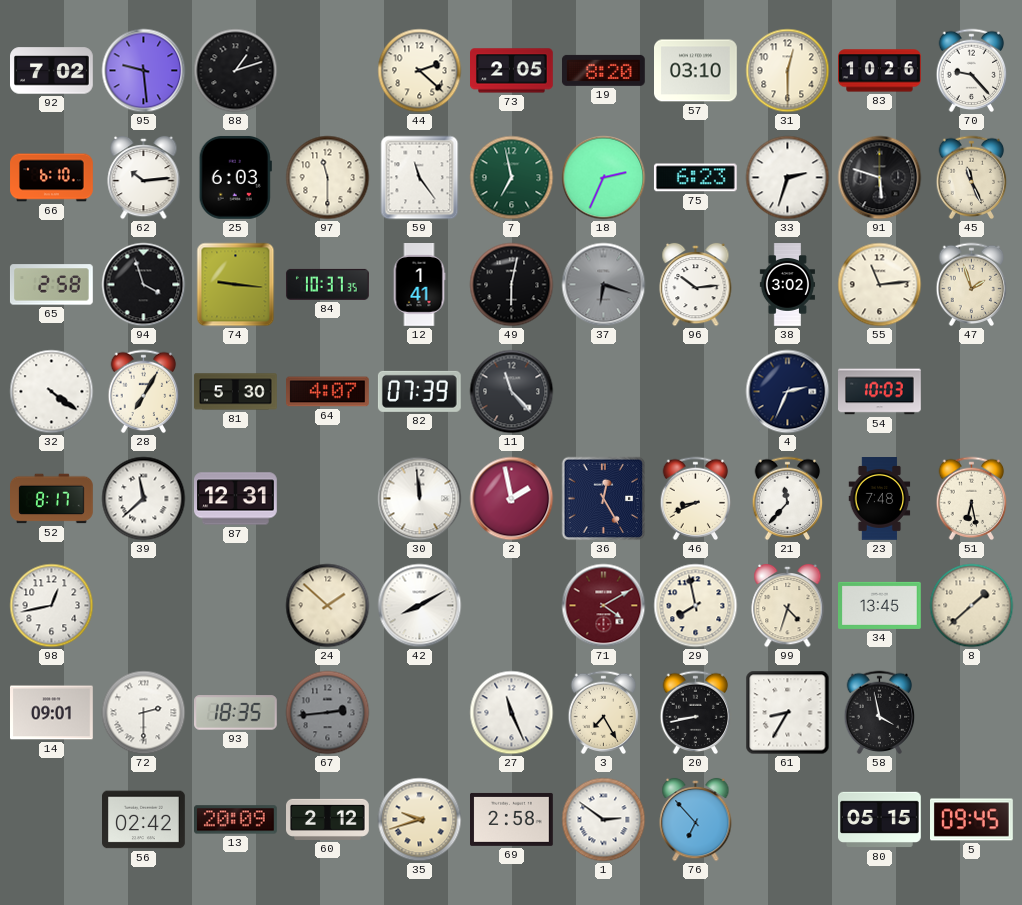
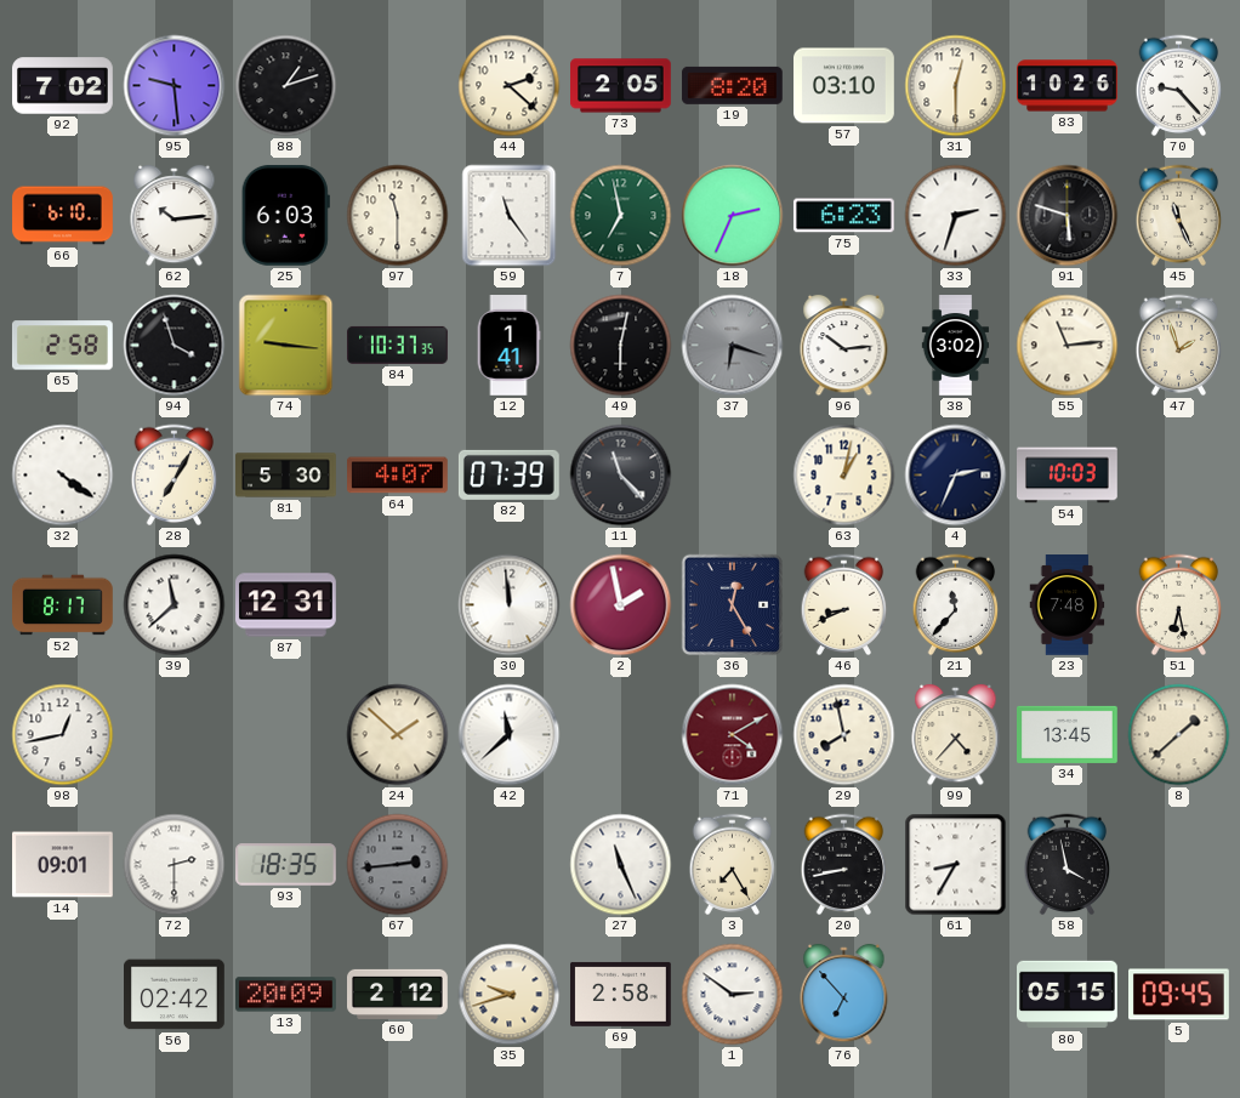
63: none -> 1:02
42: 8:10 -> 11:38
99: 4:33 -> 4:37
